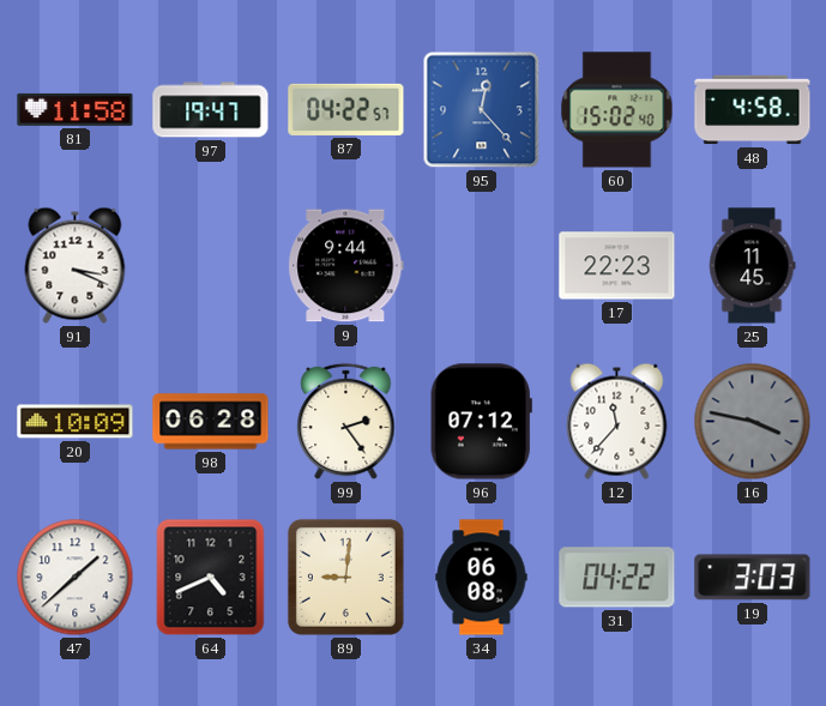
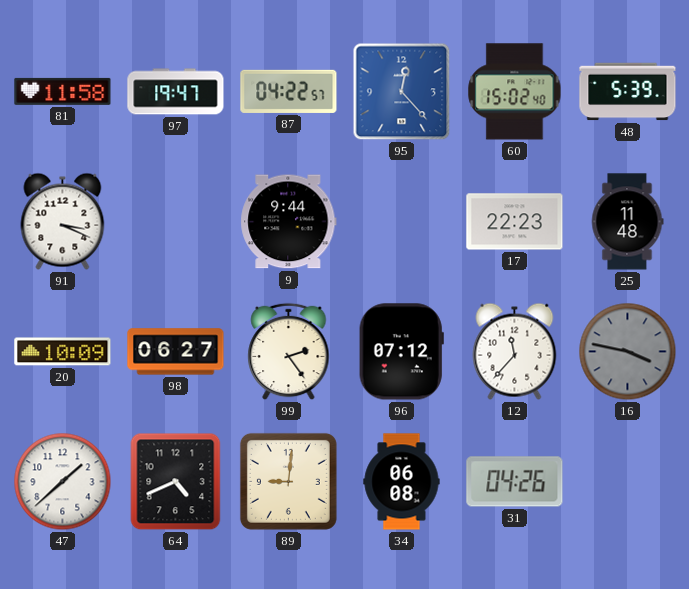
48: 4:58 -> 5:39
25: 11:45 -> 11:48
98: 06:28 -> 06:27
31: 04:22 -> 04:26
19: 3:03 -> none
